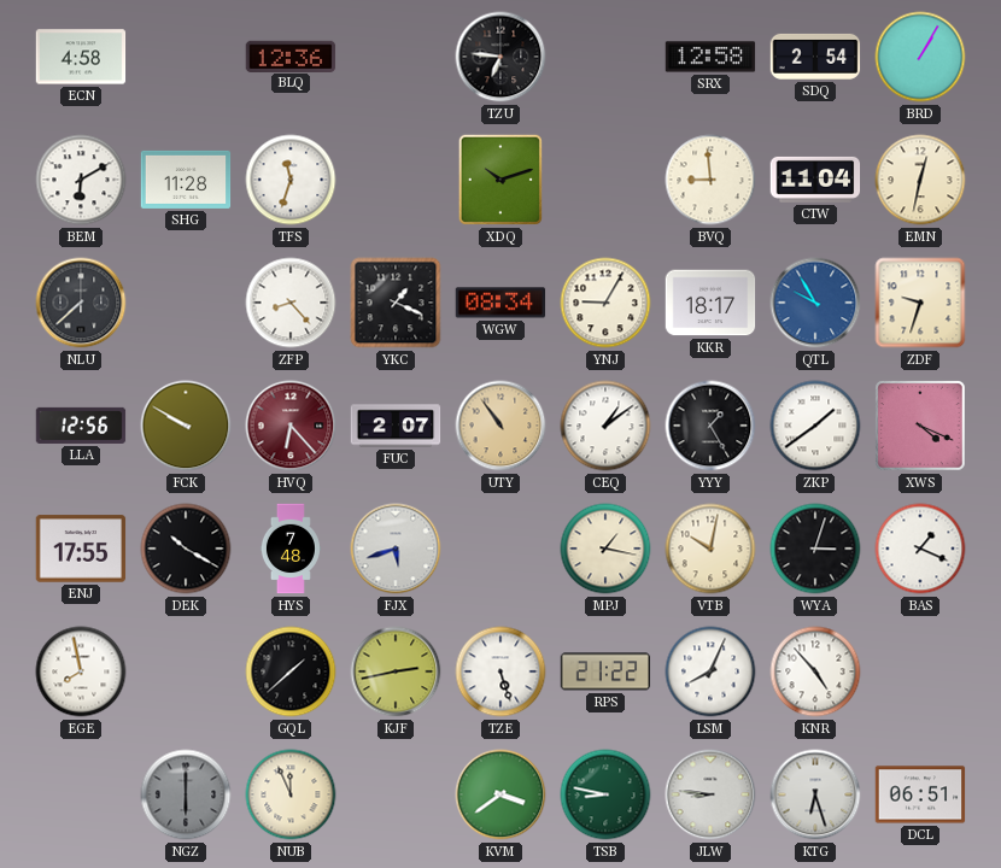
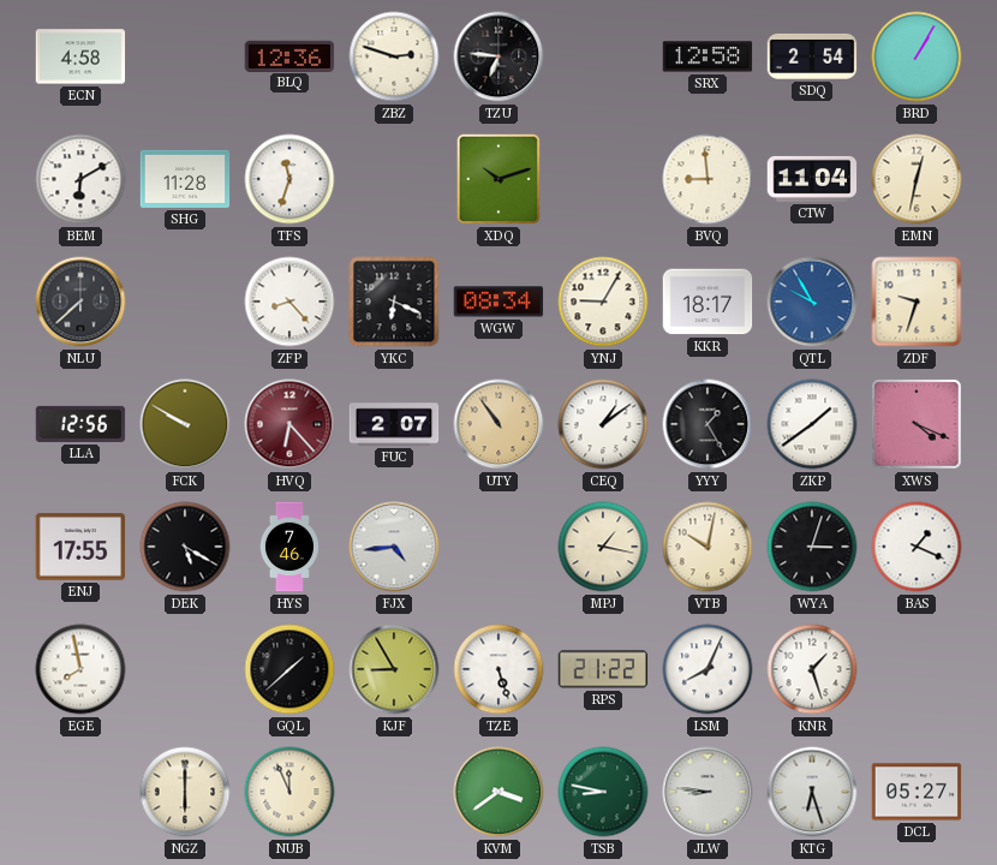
ZBZ: none -> 2:48
YKC: 1:19 -> 6:19
DEK: 10:20 -> 5:20
HYS: 7:48 -> 7:46
FJX: 5:42 -> 4:44
KJF: 2:43 -> 8:55
KNR: 4:53 -> 1:27
NGZ dial: grey -> cream
DCL: 06:51 -> 05:27
